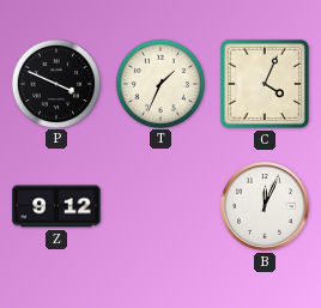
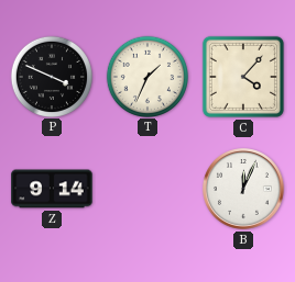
C: 4:04 -> 4:07
Z: 9:12 -> 9:14
